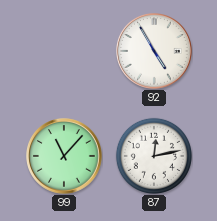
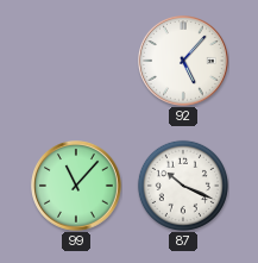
92: 4:55 -> 5:07
87: 12:13 -> 10:19
